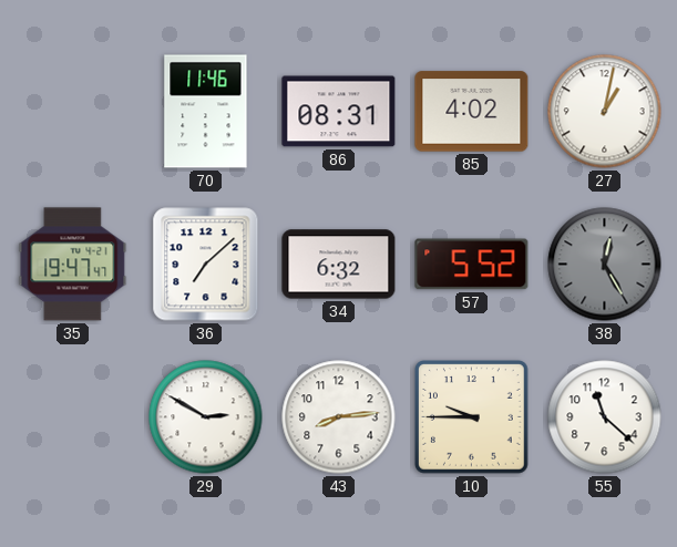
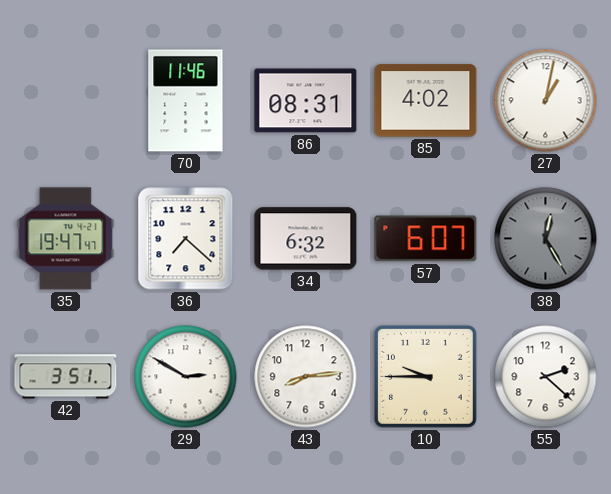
36: 7:08 -> 7:22
57: 5:52 -> 6:07
42: none -> 3:51
55: 11:22 -> 2:22
